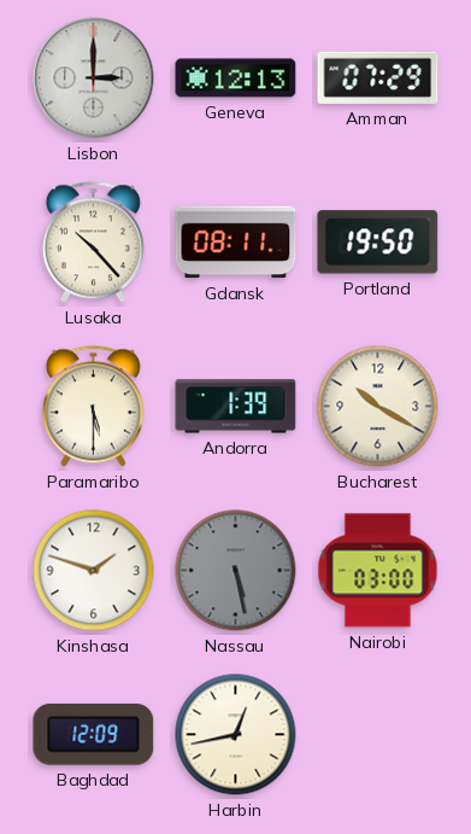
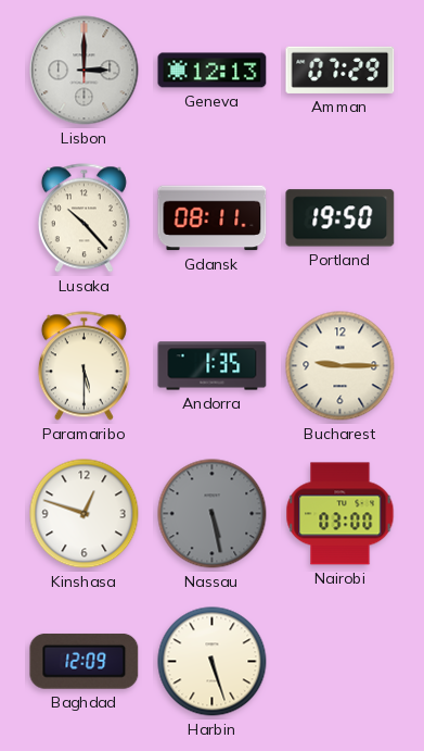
Andorra: 1:39 -> 1:35
Bucharest: 10:20 -> 9:15
Kinshasa: 1:48 -> 12:48
Harbin: 12:43 -> 5:27
